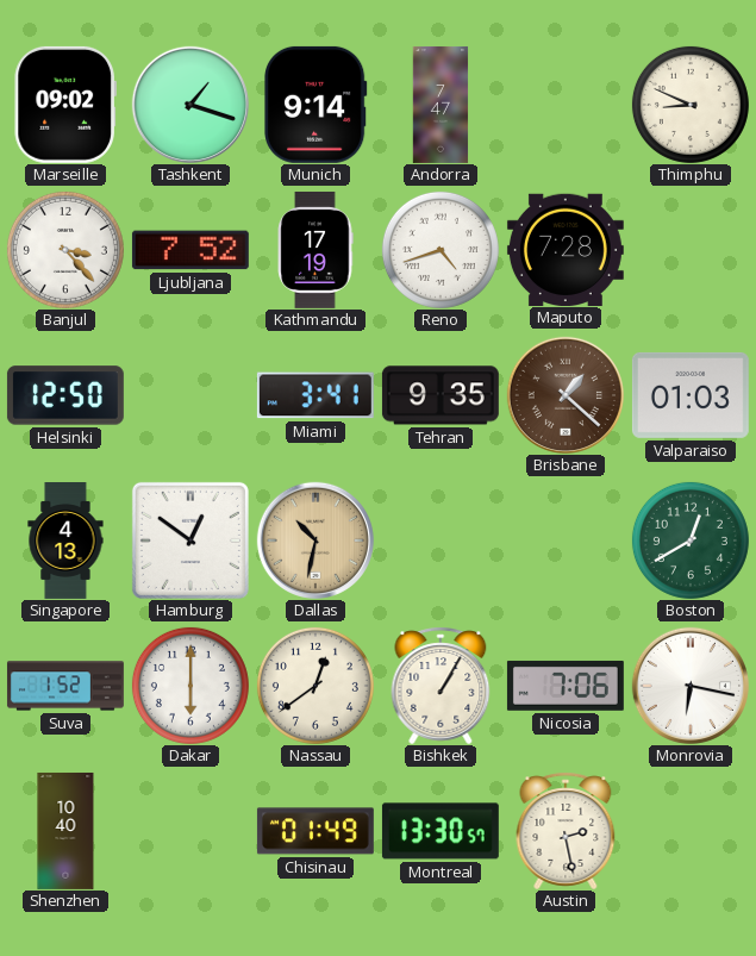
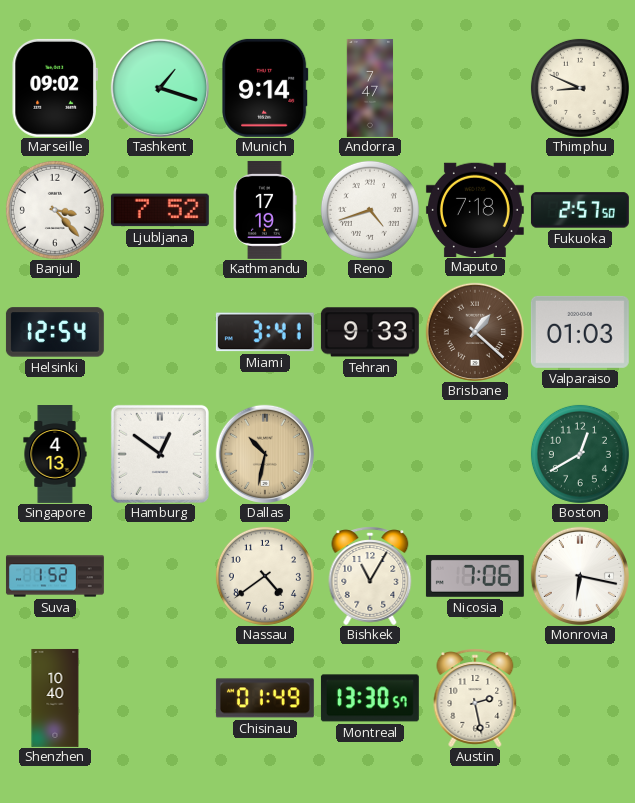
Maputo: 7:28 -> 7:18
Fukuoka: none -> 2:57
Helsinki: 12:50 -> 12:54
Tehran: 9:35 -> 9:33
Dakar: 6:00 -> none
Nassau: 12:39 -> 4:39
Bishkek: 1:05 -> 11:05
